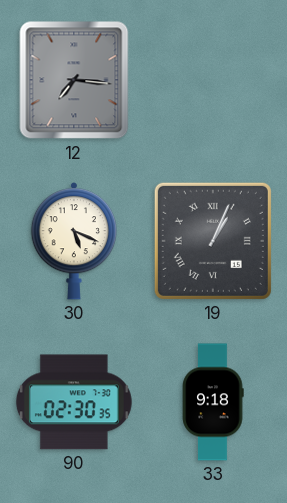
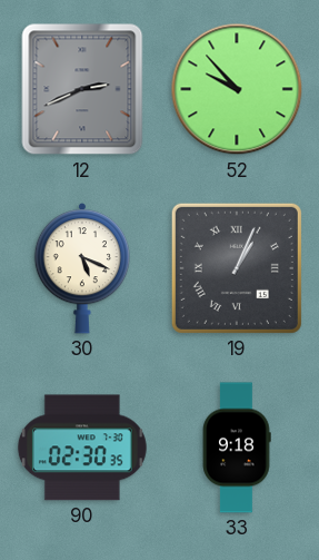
12: 7:16 -> 2:41
52: none -> 9:53
